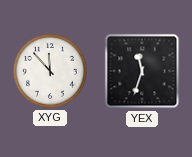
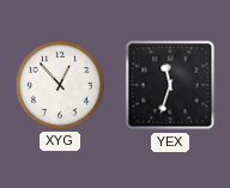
XYG: 11:53 -> 12:53
